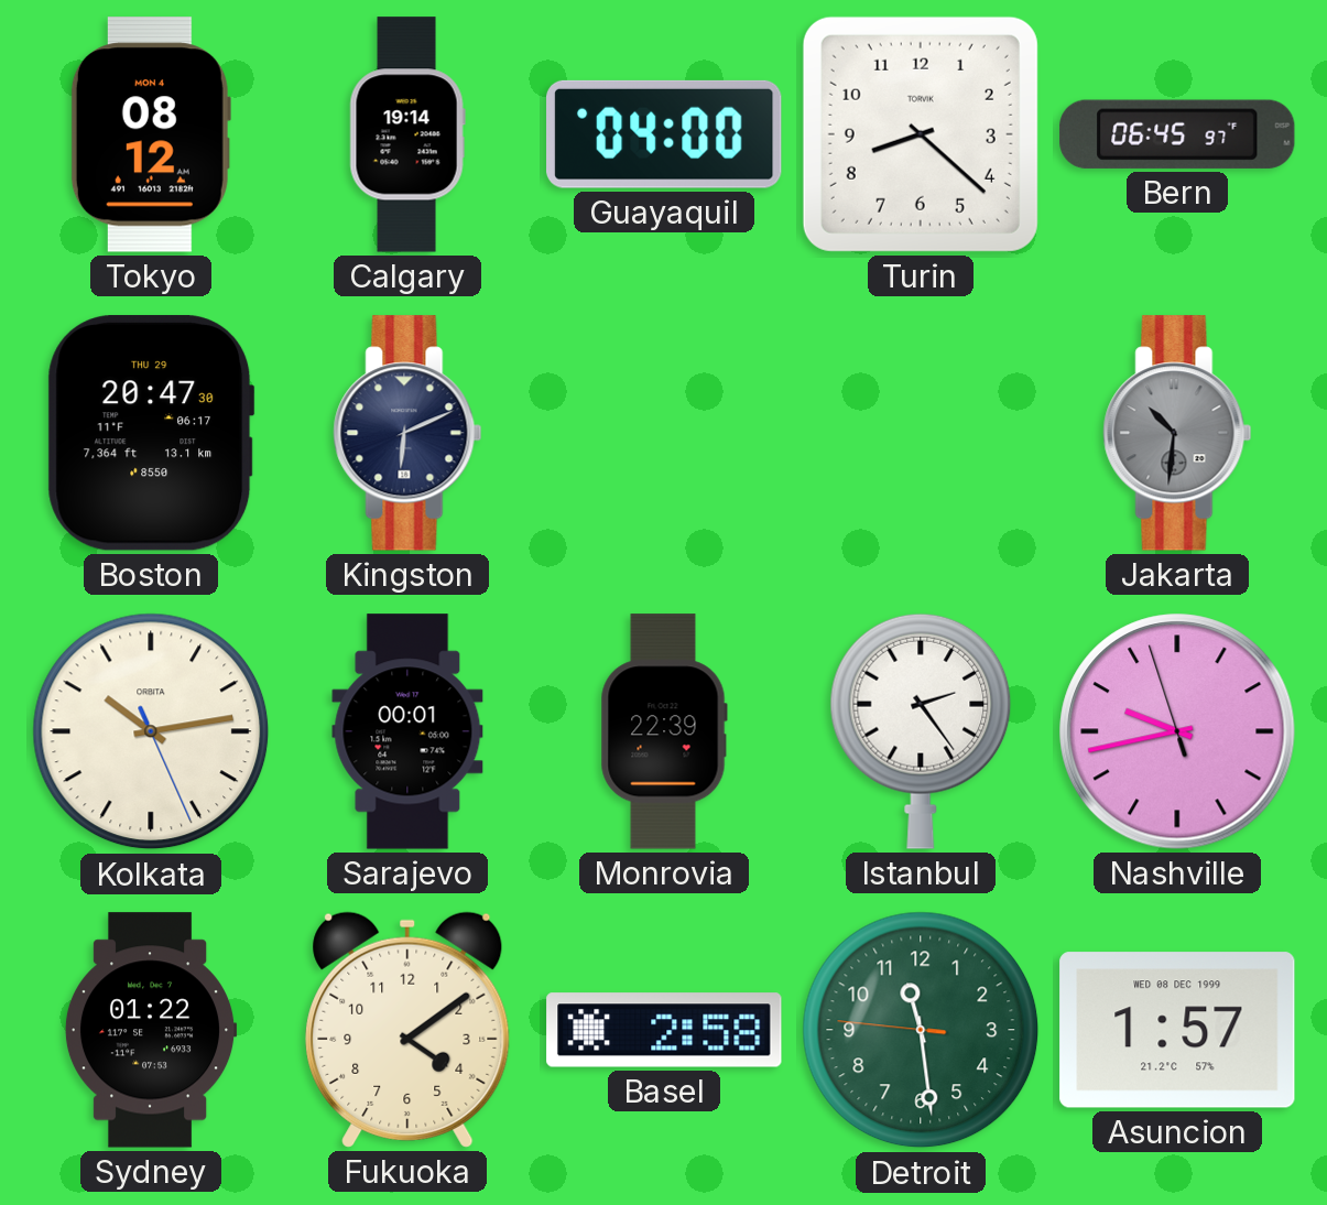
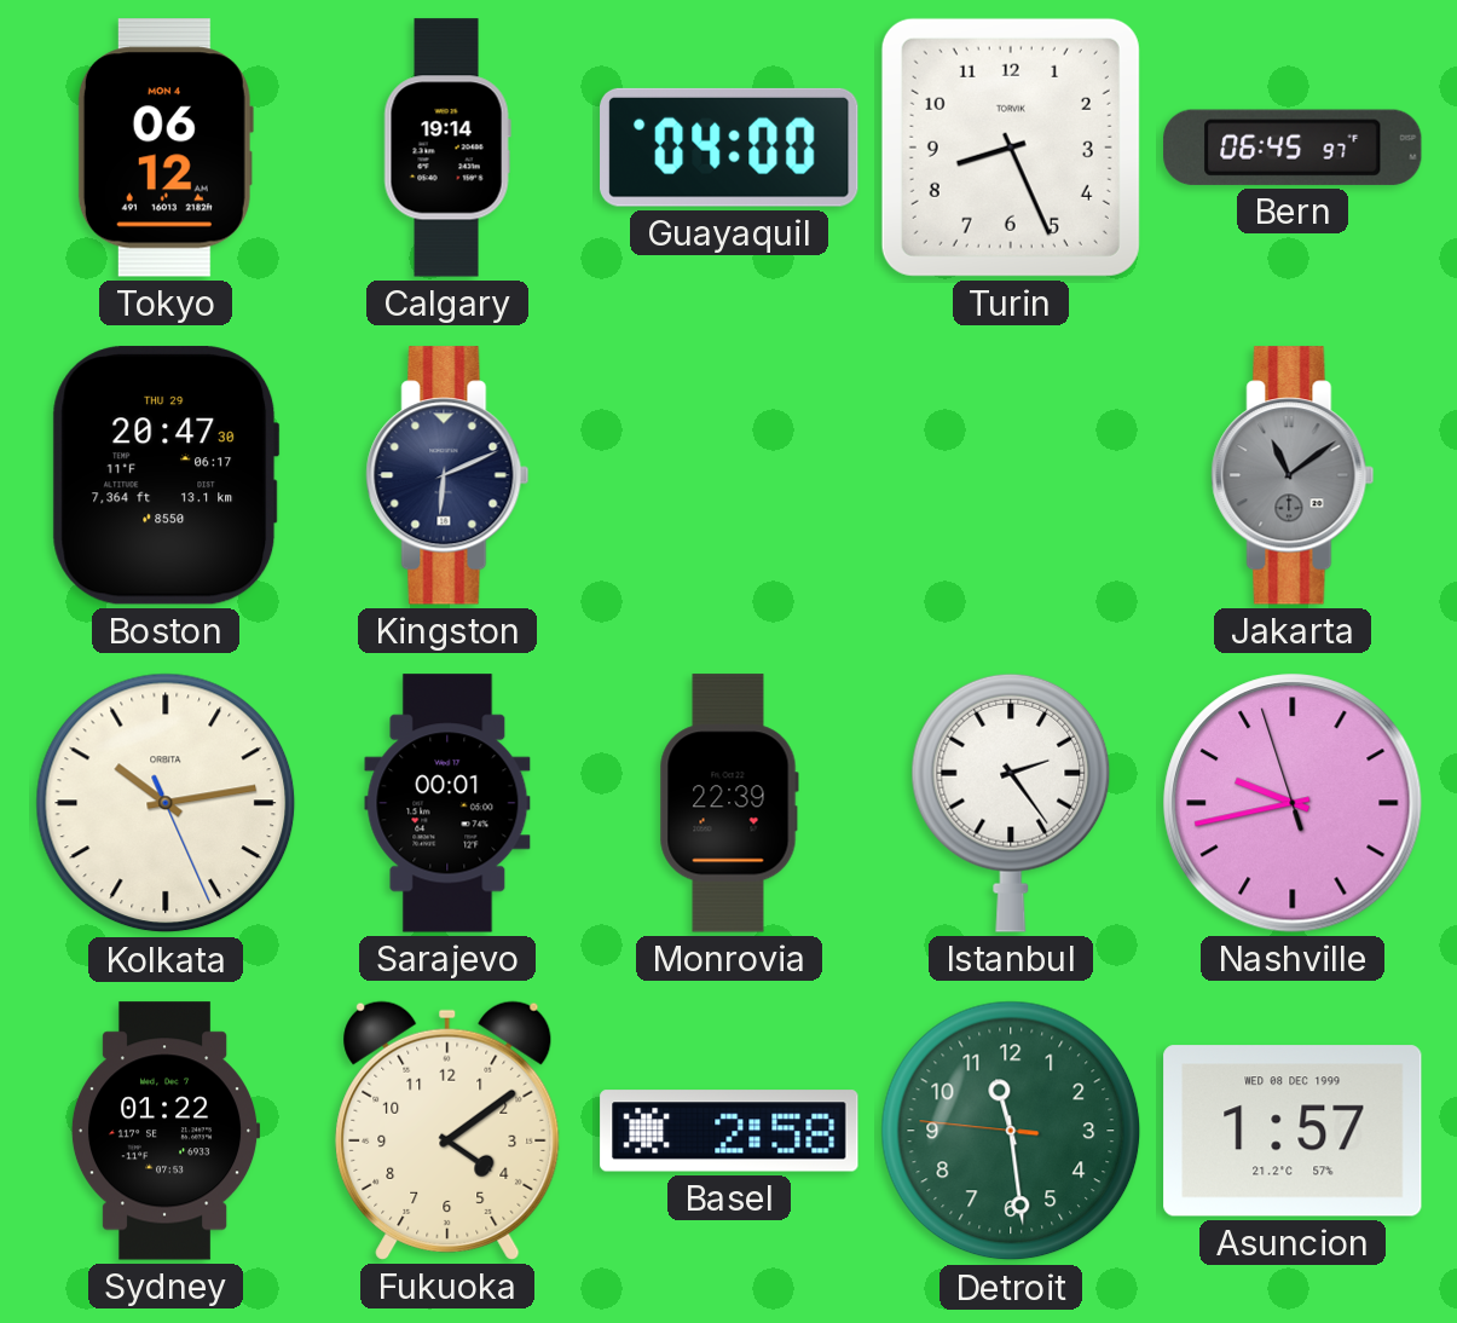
Tokyo: 08:12 -> 06:12
Turin: 8:22 -> 8:26
Jakarta: 10:31 -> 11:09
